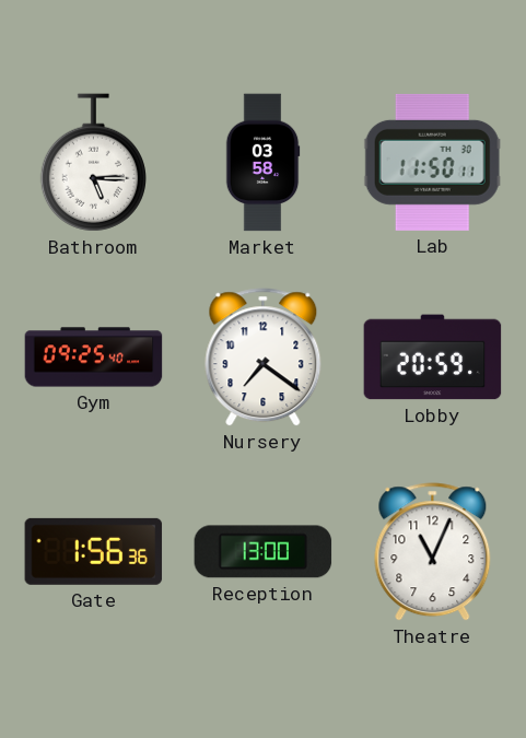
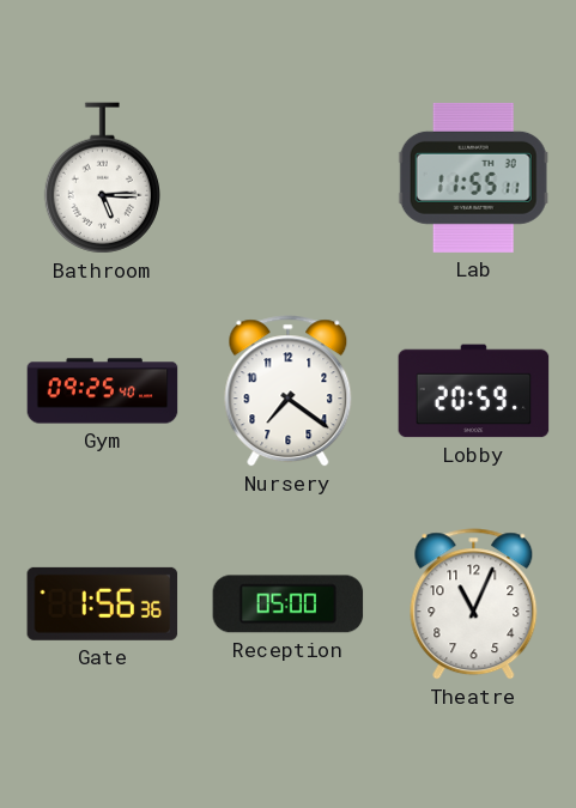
Market: 03:58 -> none
Lab: 11:50 -> 11:55
Reception: 13:00 -> 05:00
